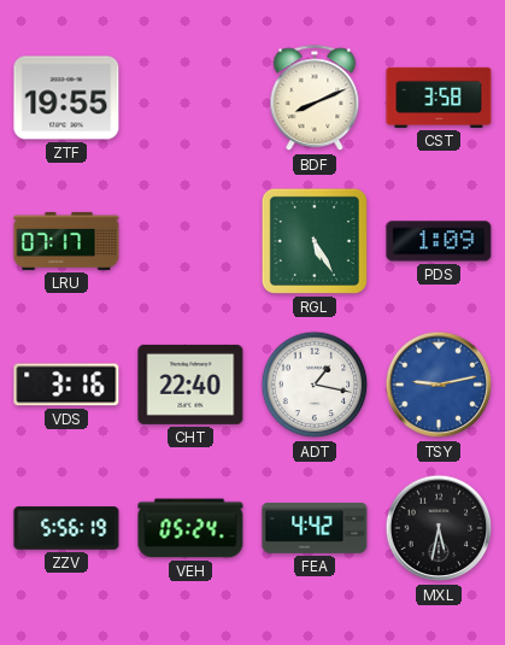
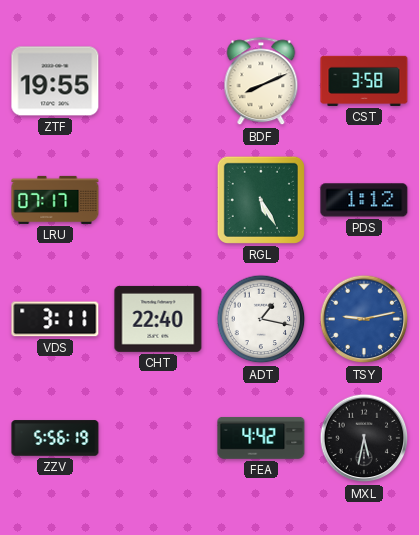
PDS: 1:09 -> 1:12
VDS: 3:16 -> 3:11
VEH: 05:24 -> none
